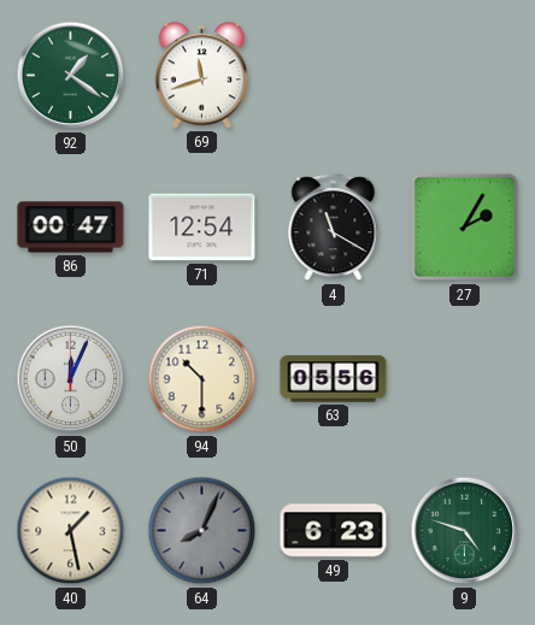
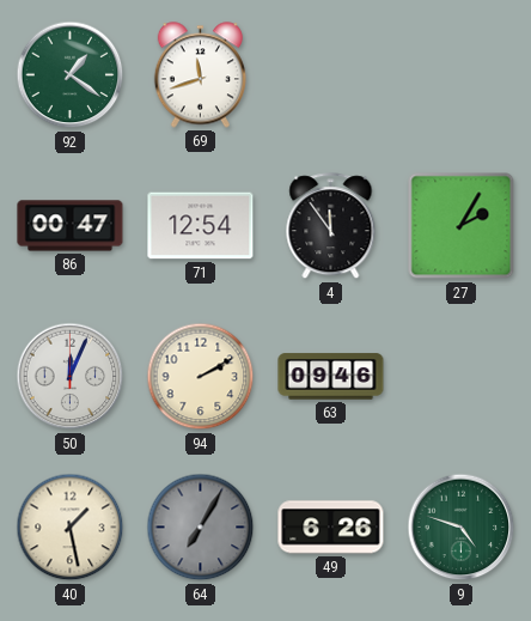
4: 11:20 -> 11:54
94: 10:30 -> 2:10
63: 05:56 -> 09:46
64: 8:04 -> 7:05
49: 6:23 -> 6:26
